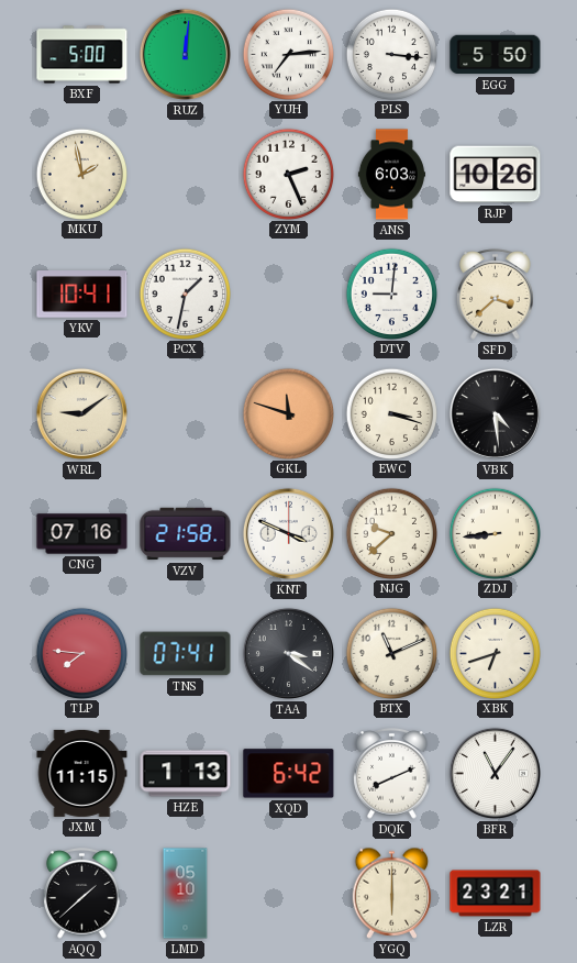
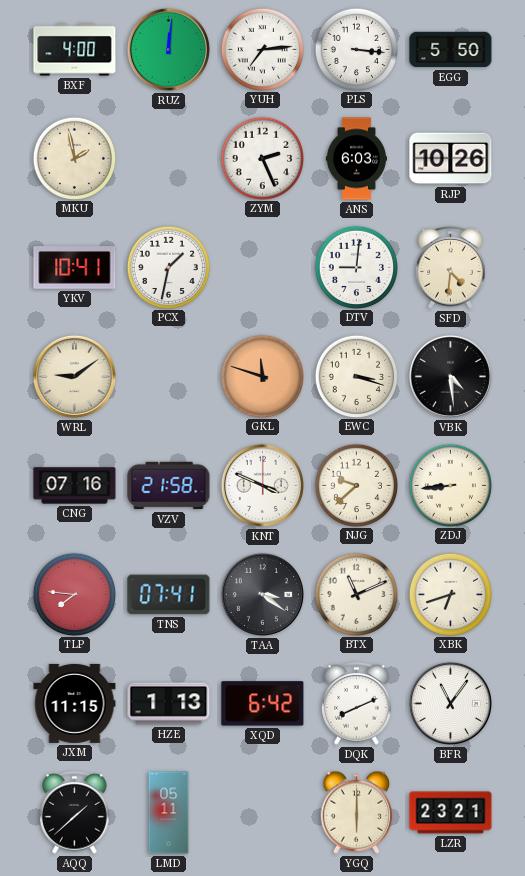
BXF: 5:00 -> 4:00
SFD: 3:38 -> 4:31
LMD: 05:10 -> 05:11
